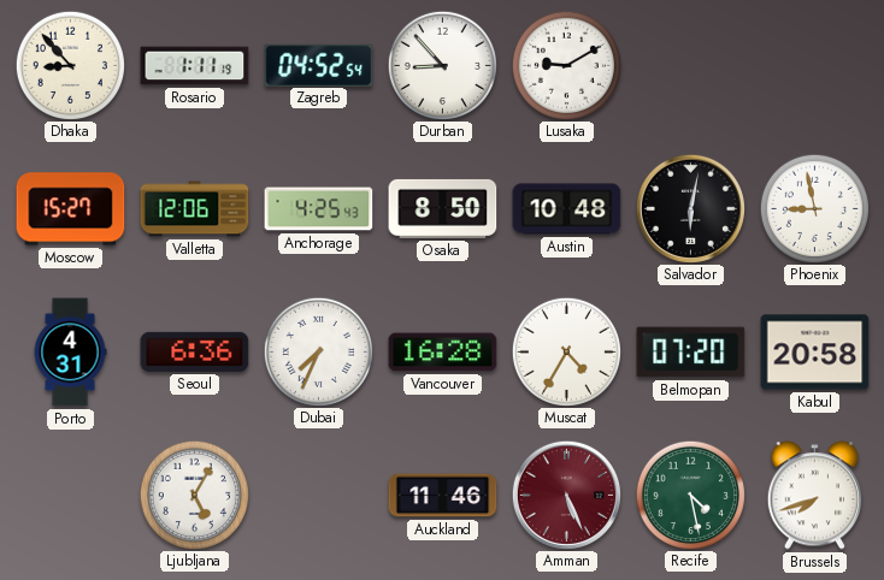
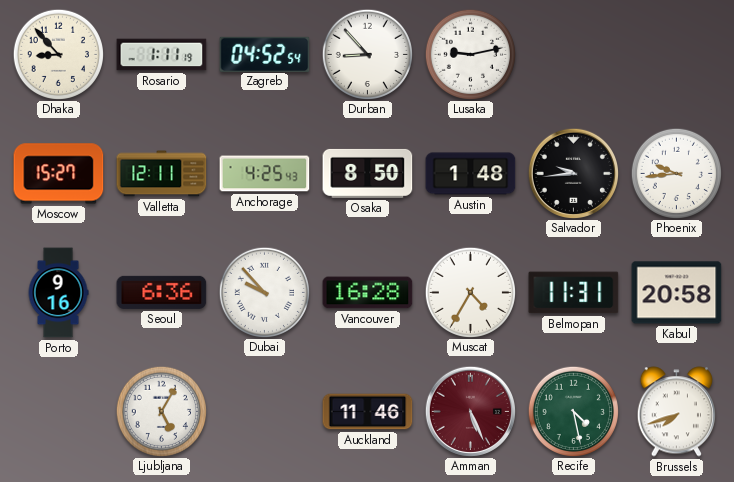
Lusaka: 9:10 -> 9:13
Valletta: 12:06 -> 12:11
Austin: 10:48 -> 1:48
Salvador: 6:02 -> 9:44
Phoenix: 8:58 -> 9:44
Porto: 4:31 -> 9:16
Dubai: 7:34 -> 9:53
Belmopan: 07:20 -> 11:31
